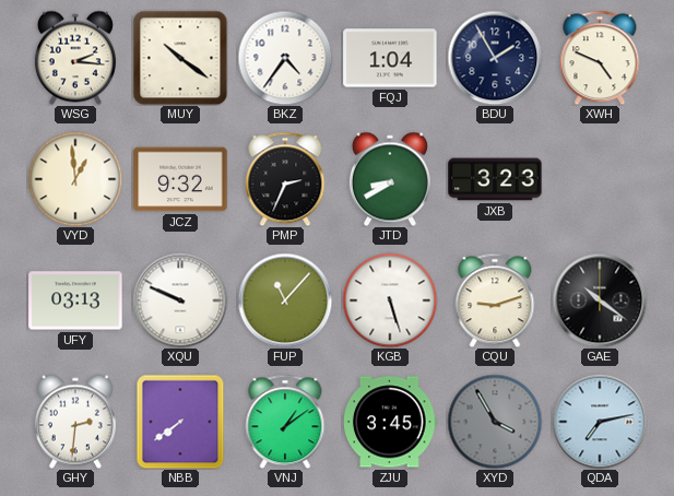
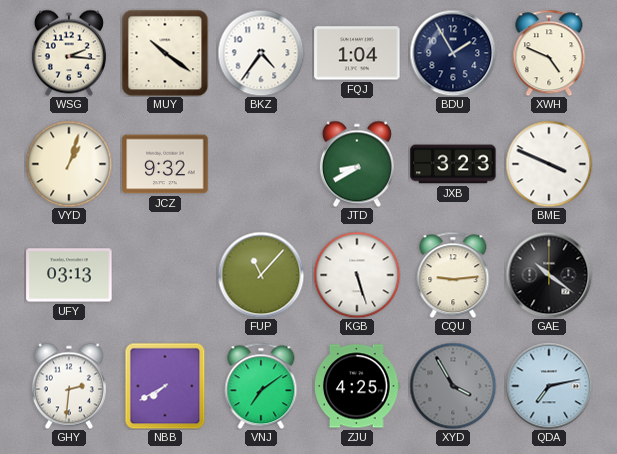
VYD: 12:59 -> 1:03
PMP: 2:34 -> none
BME: none -> 3:49
XQU: 9:49 -> none
CQU: 9:12 -> 9:14
NBB: 7:39 -> 7:40
VNJ: 1:09 -> 7:09
ZJU: 3:45 -> 4:25
